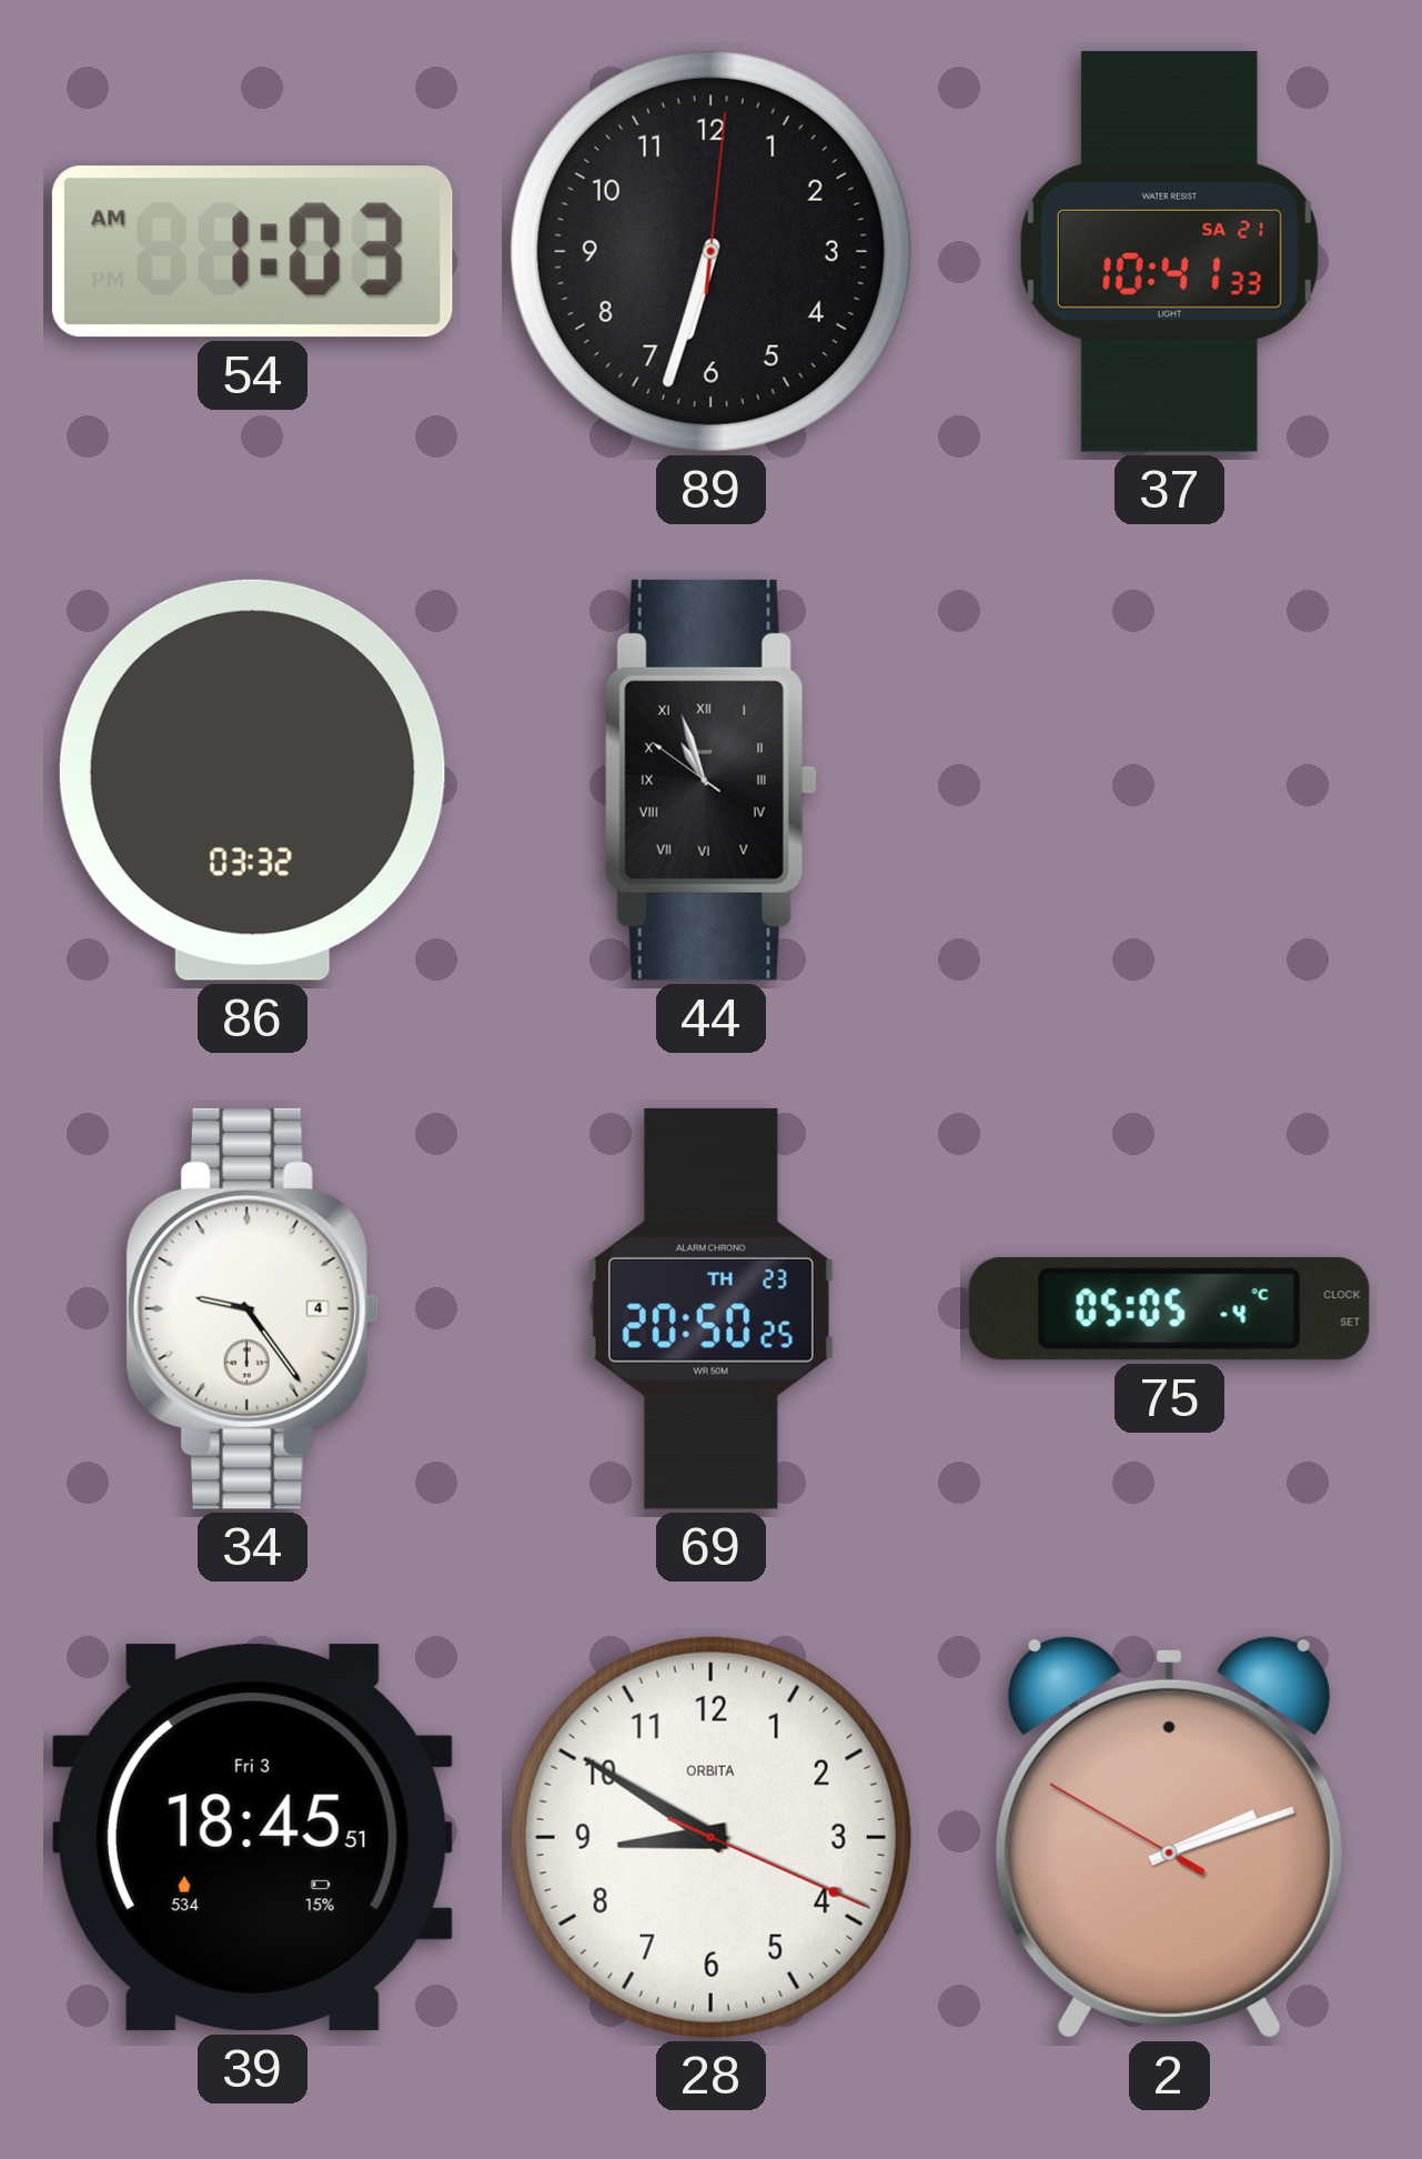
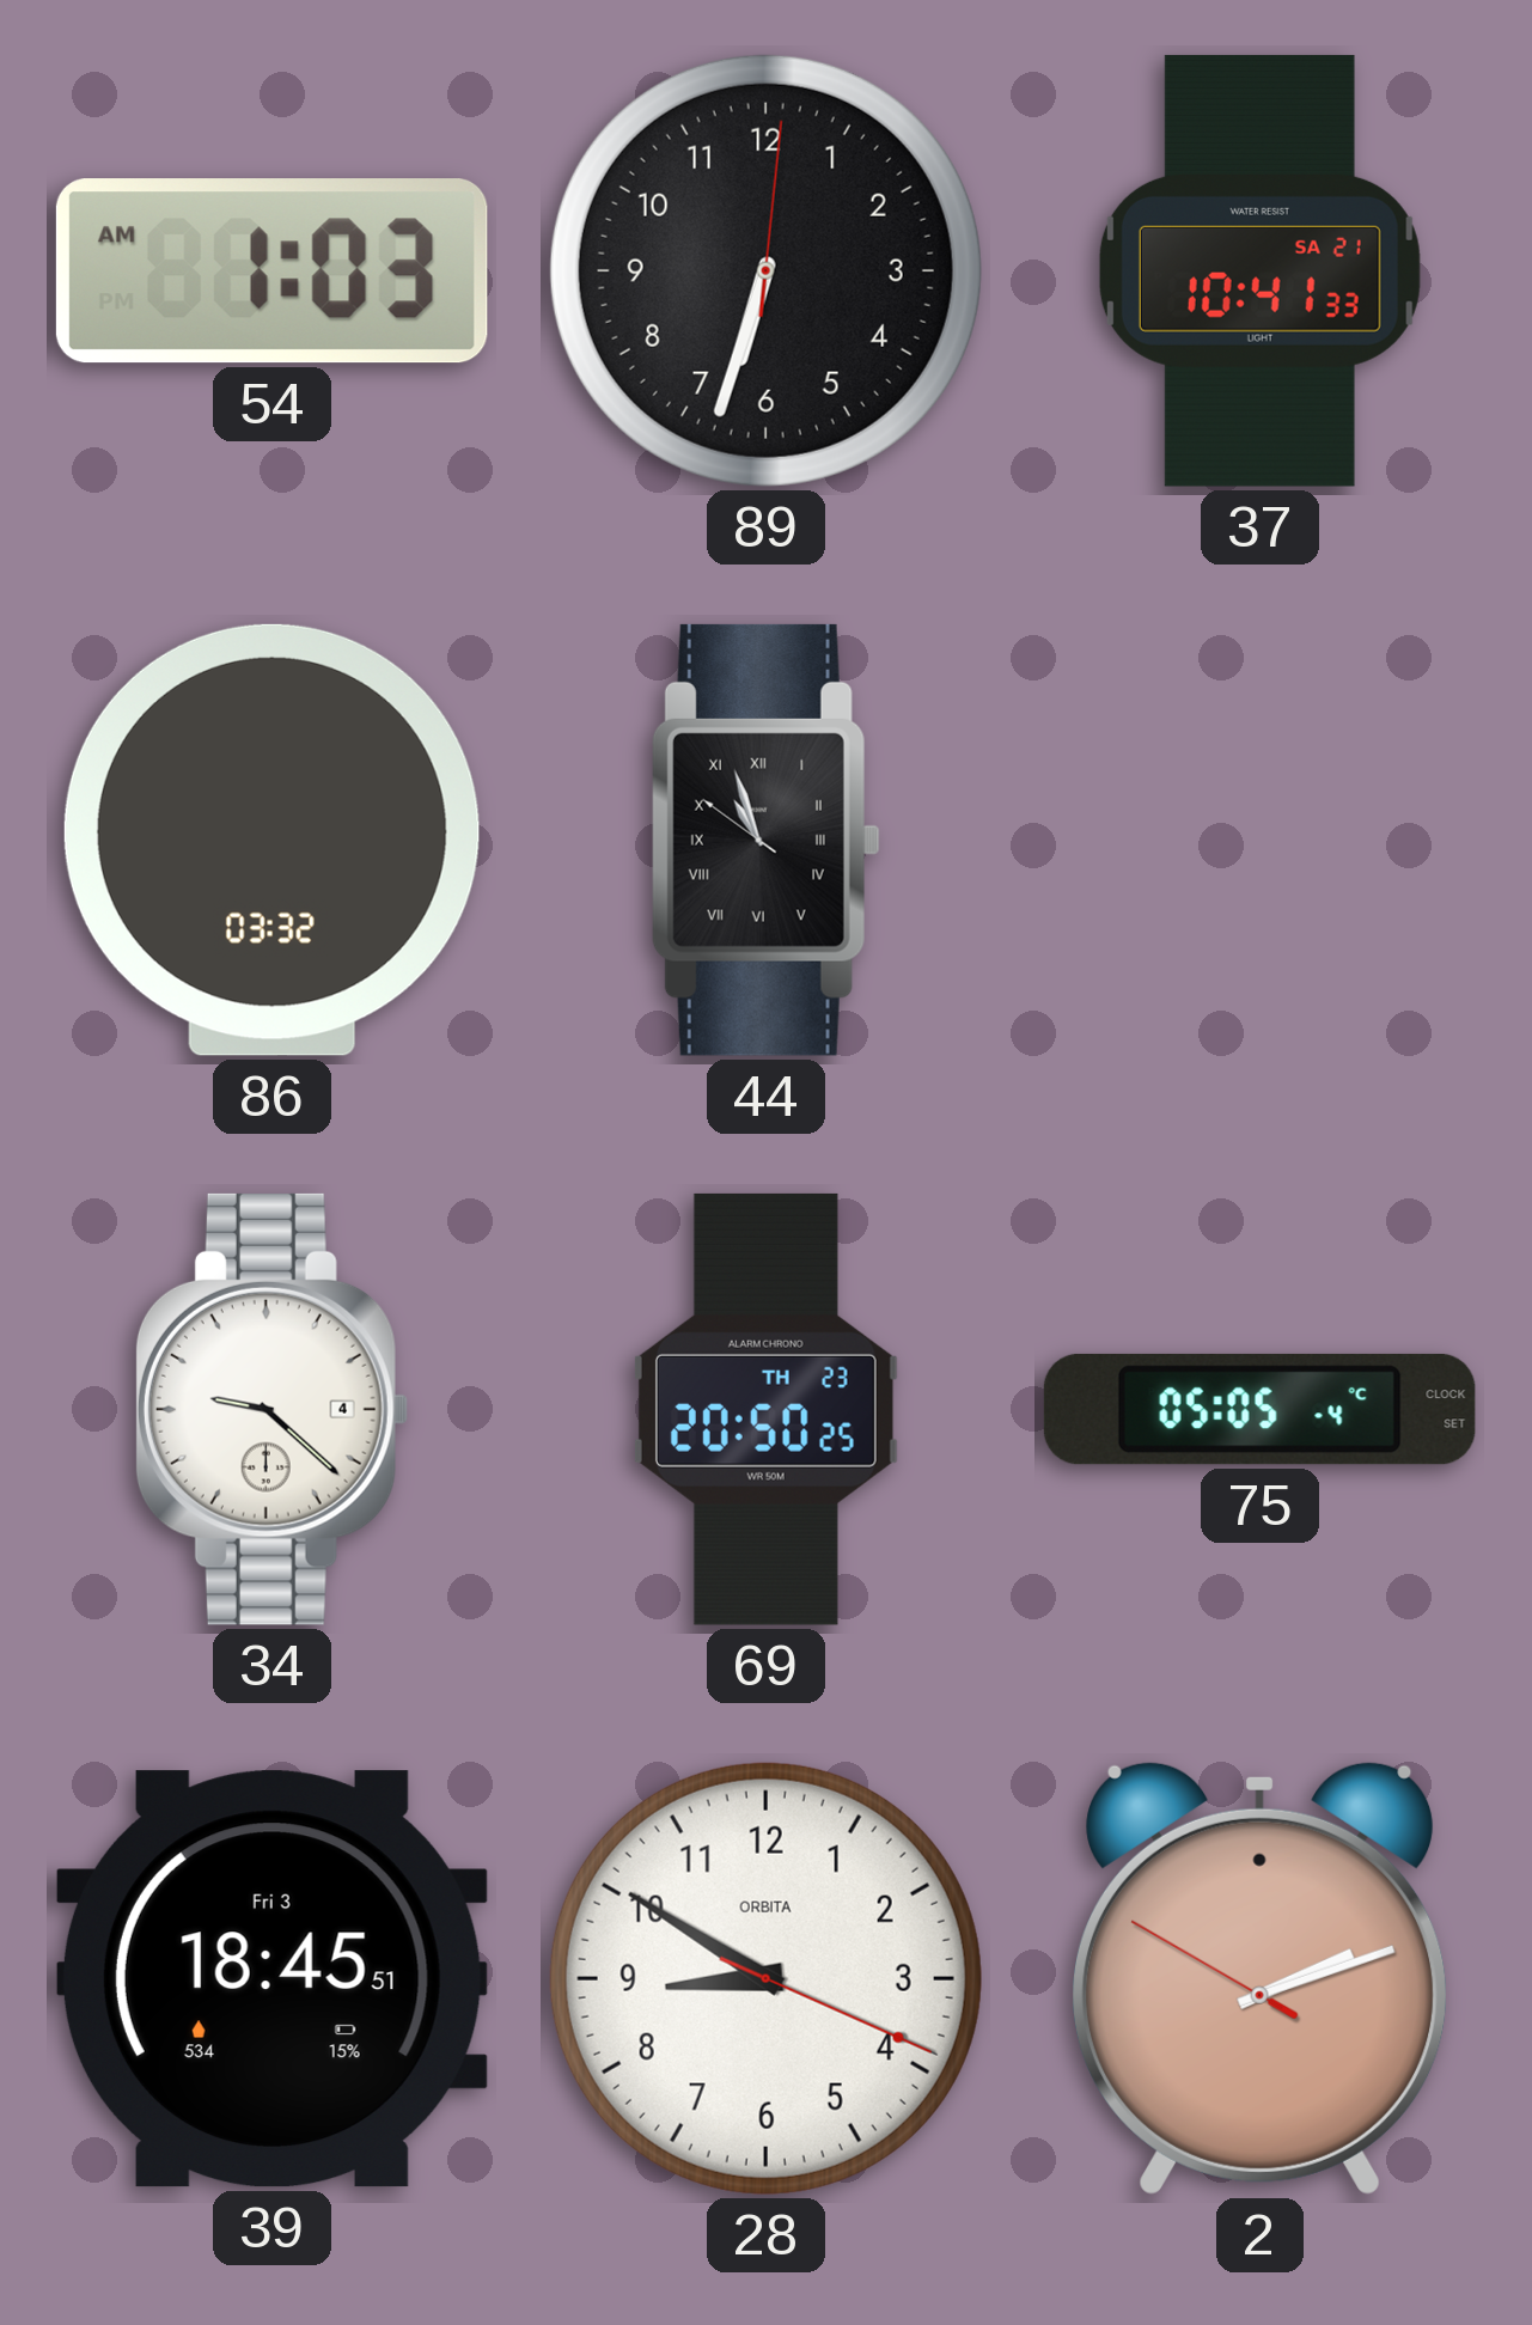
34: 9:24 -> 9:22
